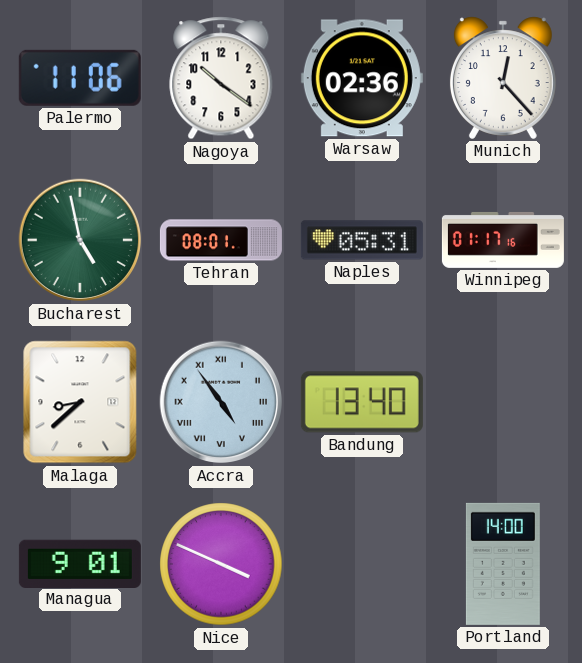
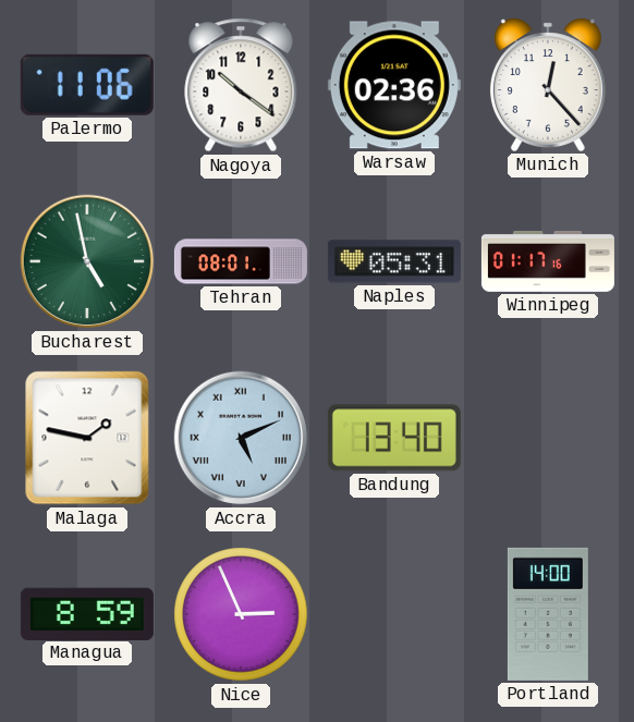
Malaga: 8:38 -> 1:47
Accra: 4:54 -> 5:11
Managua: 9:01 -> 8:59
Nice: 3:49 -> 2:56
